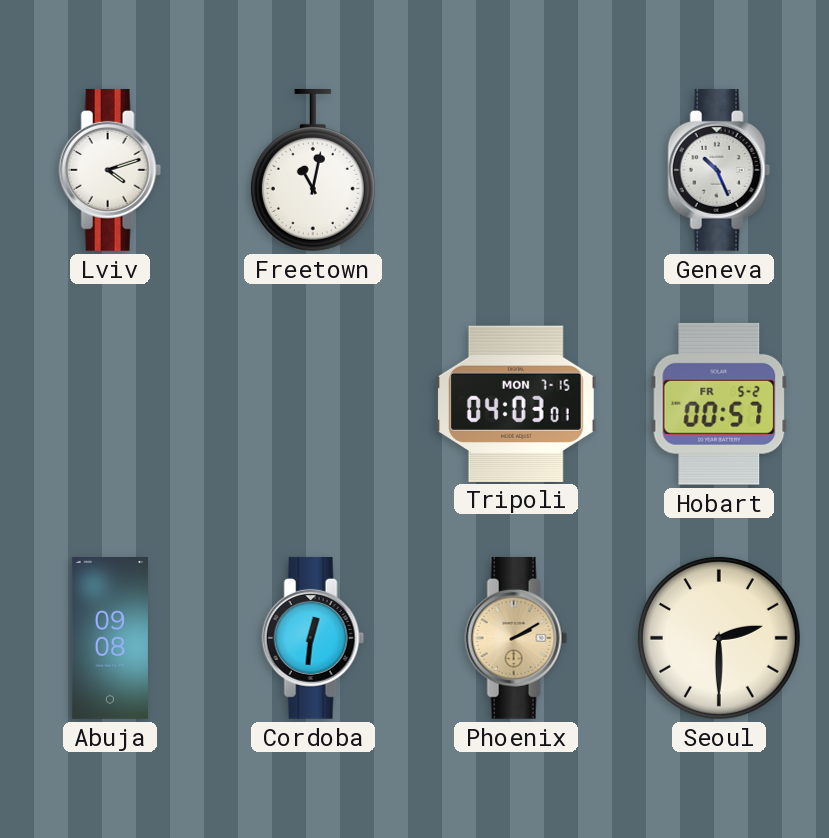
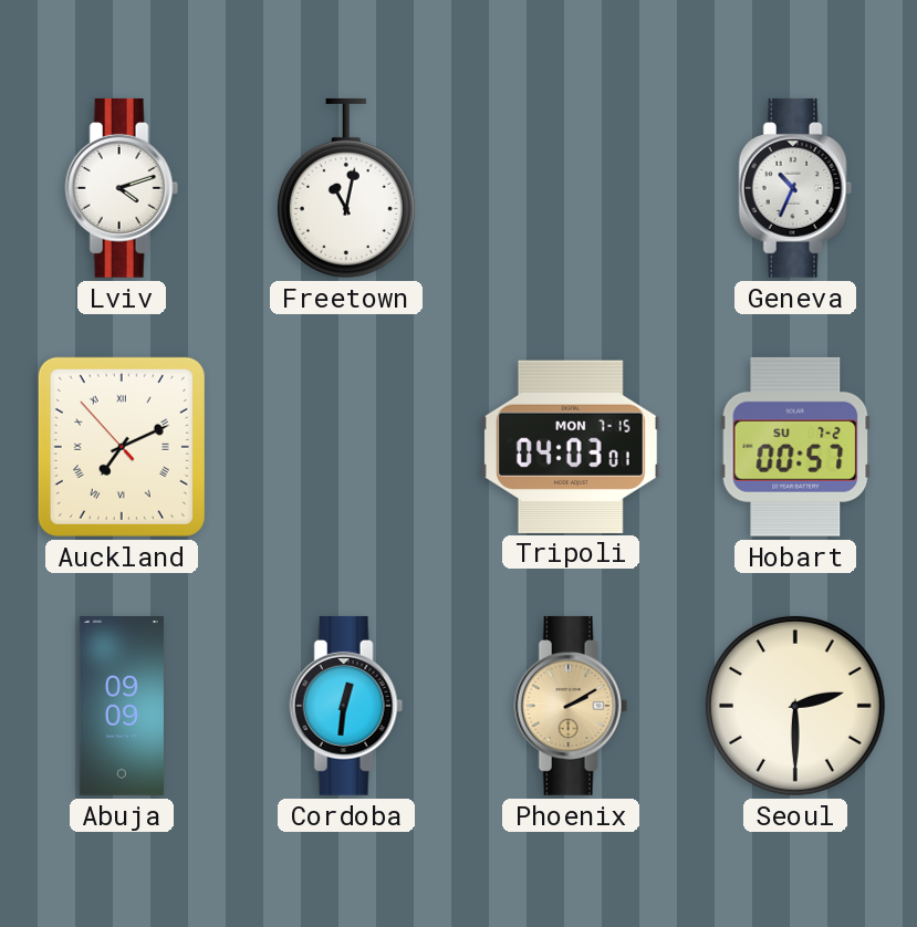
Geneva: 10:26 -> 10:34
Auckland: none -> 7:10
Hobart date: FR 5-2 -> SU 7-2
Abuja: 09:08 -> 09:09
